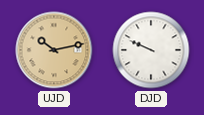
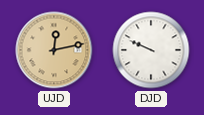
UJD: 10:13 -> 12:13
